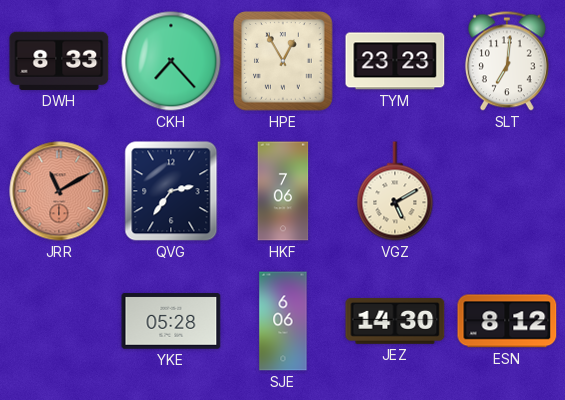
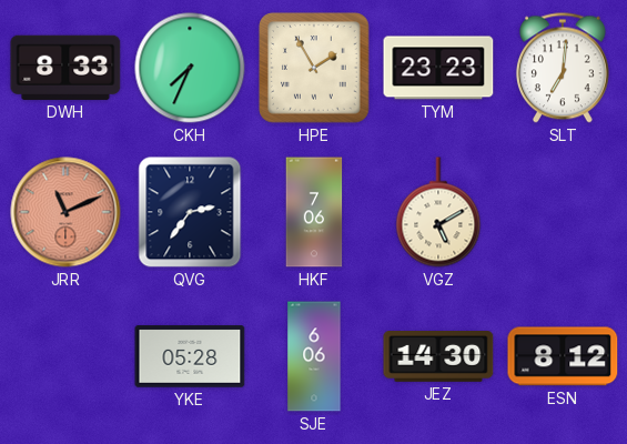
CKH: 7:23 -> 7:34
HPE: 12:55 -> 1:55
JRR: 11:10 -> 11:11
